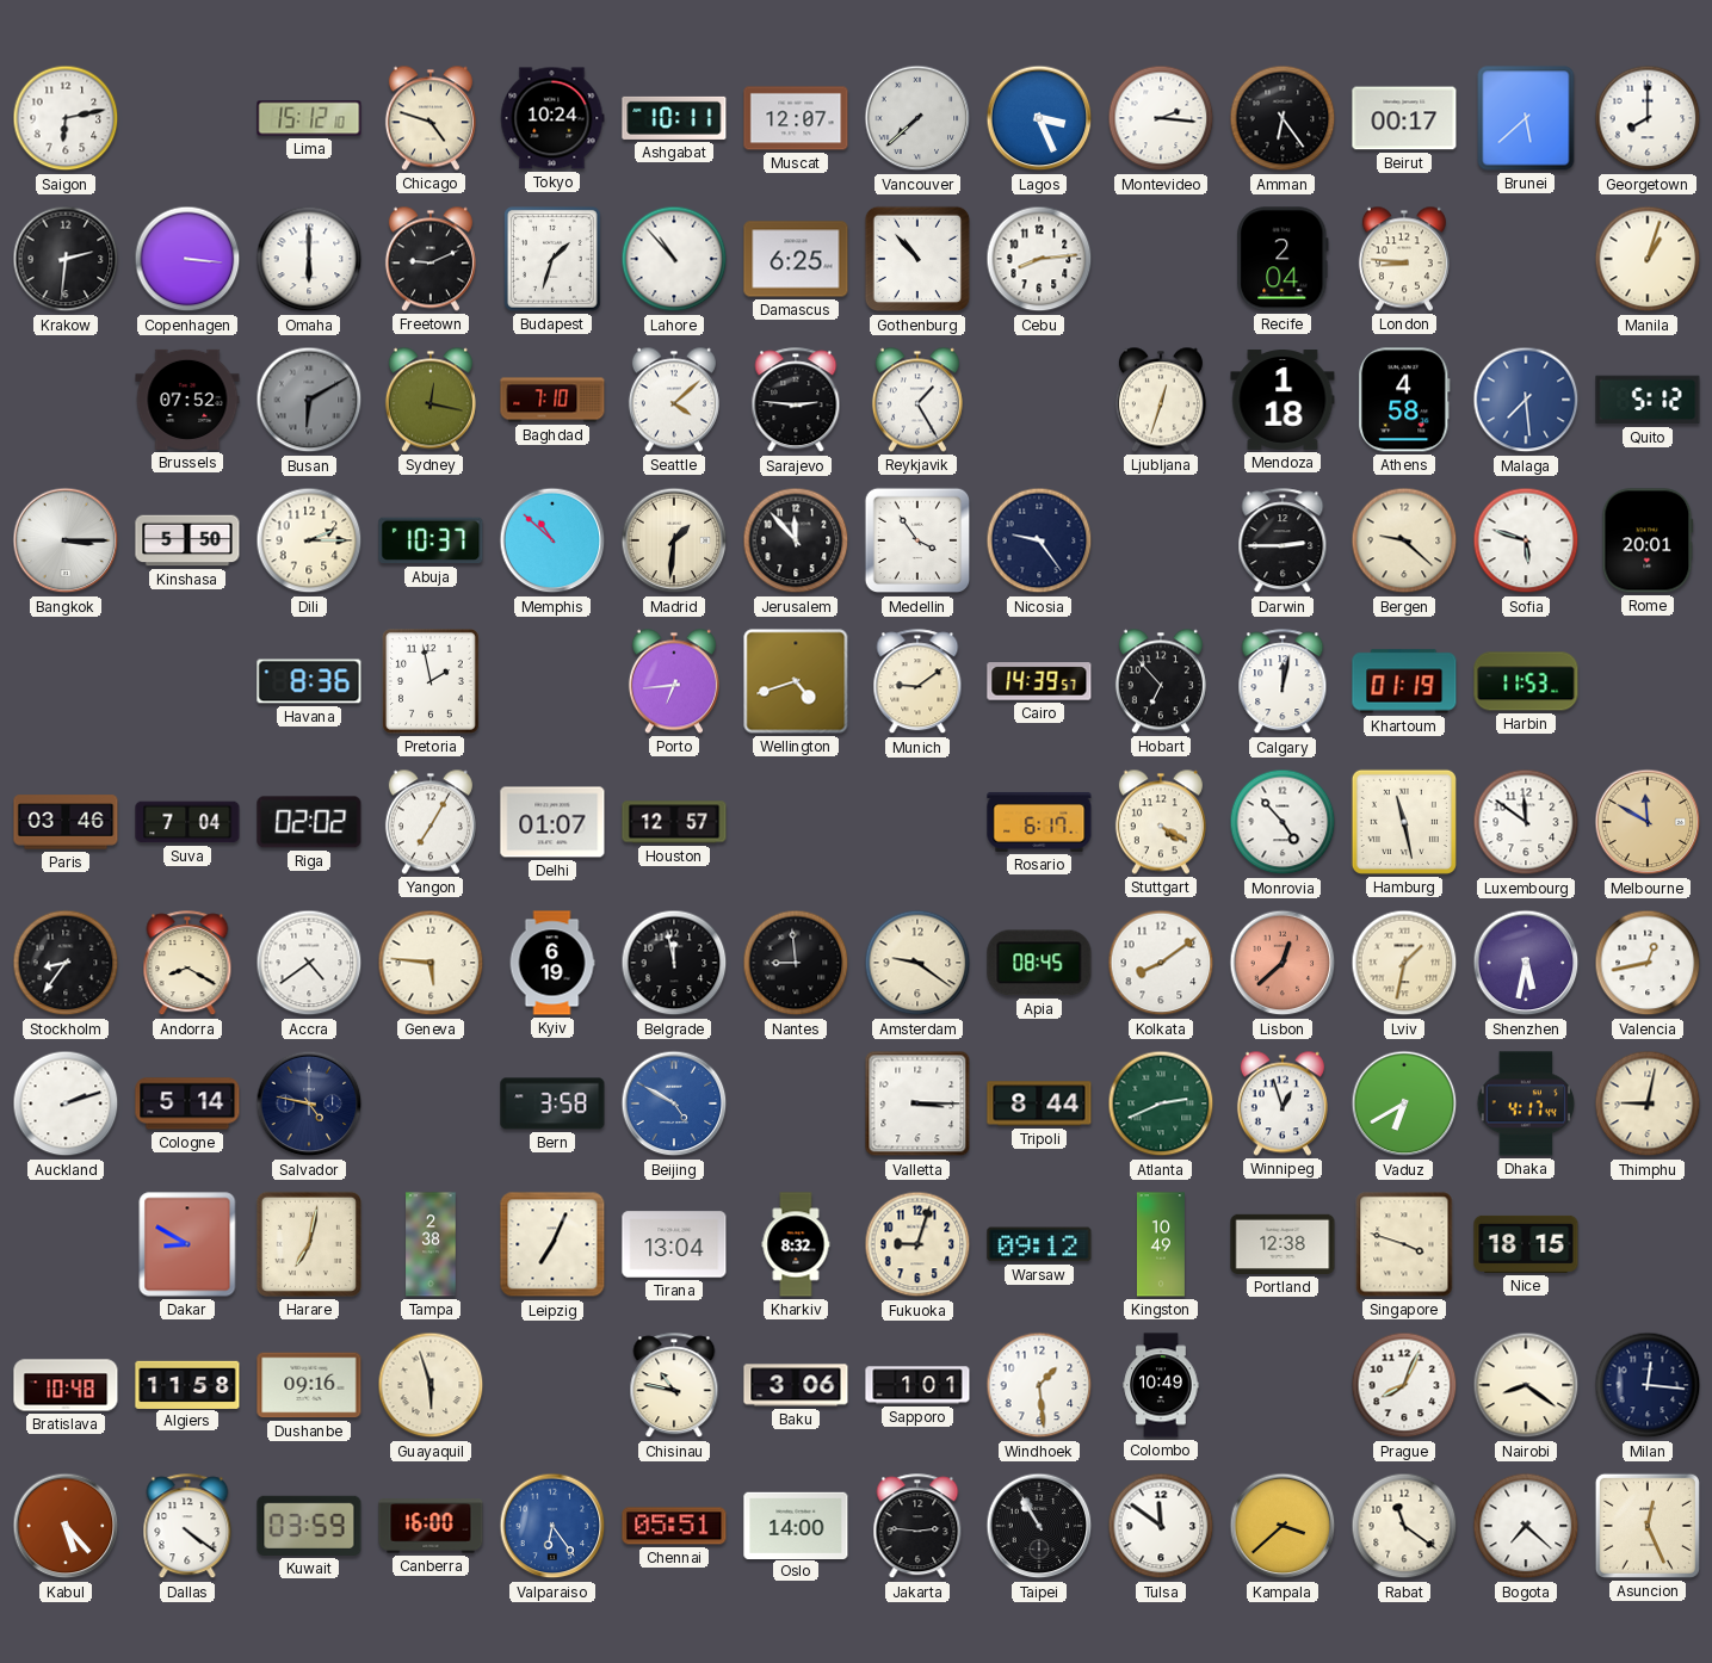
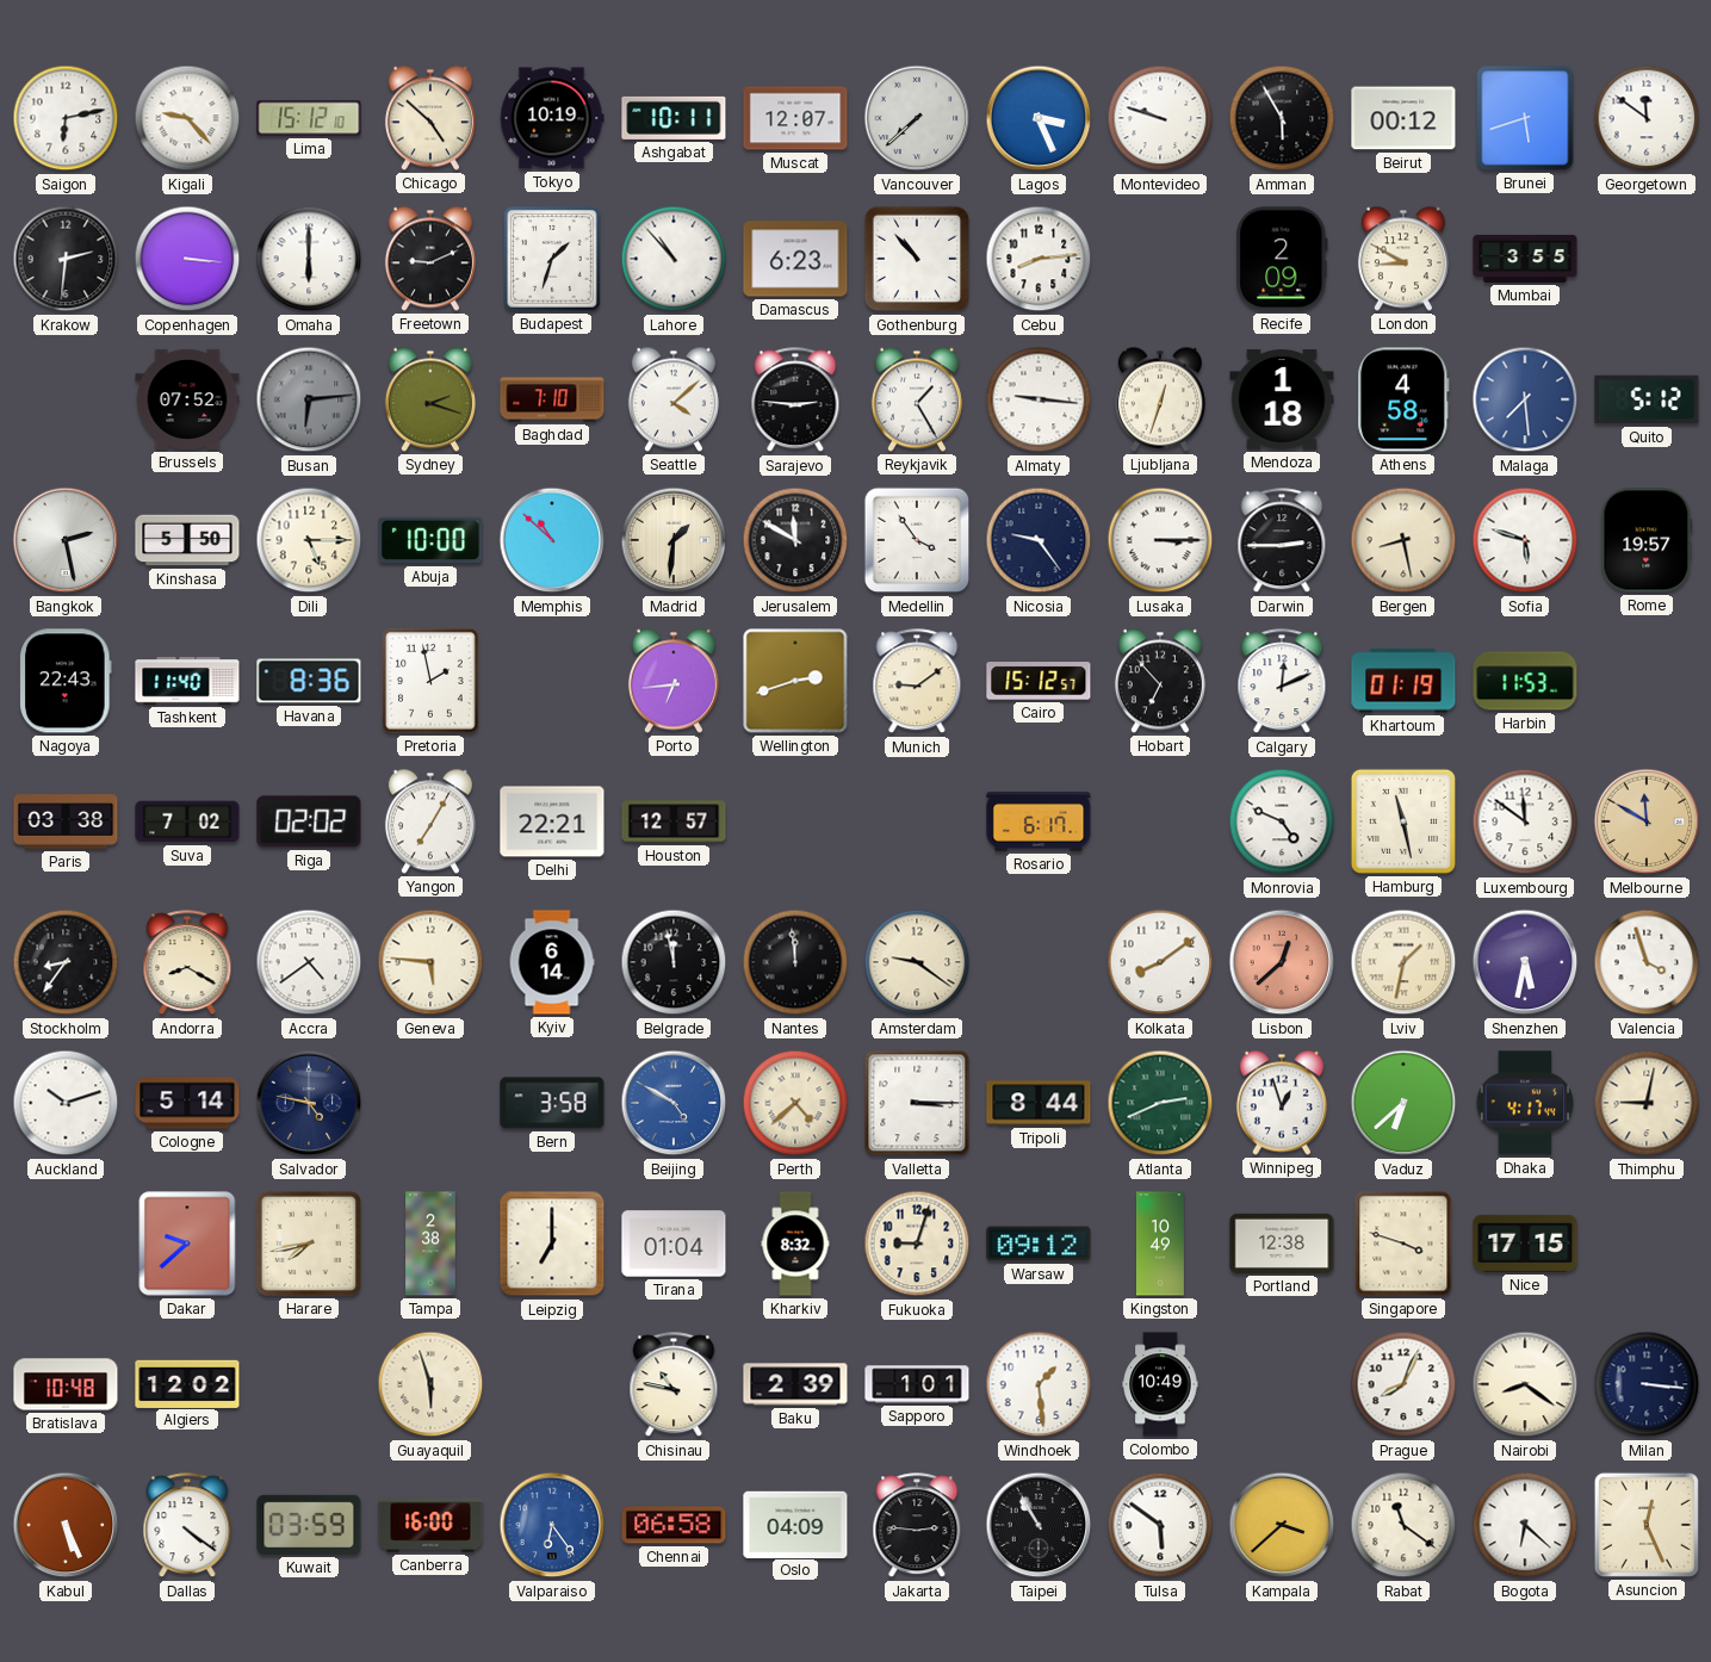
Kigali: none -> 9:23
Chicago: 4:48 -> 4:52
Tokyo: 10:24 -> 10:19
Montevideo: 2:16 -> 9:48
Amman: 6:24 -> 5:55
Beirut: 00:17 -> 00:12
Brunei: 5:38 -> 5:42
Georgetown: 8:00 -> 11:51
Damascus: 6:25 -> 6:23
Recife: 2:04 -> 2:09
London: 8:46 -> 8:50
Mumbai: none -> 3:55
Manila: 1:03 -> none
Busan: 6:10 -> 6:14
Sydney: 12:17 -> 2:18
Almaty: none -> 9:16
Bangkok: 3:15 -> 2:28
Dili: 2:15 -> 5:15
Abuja: 10:37 -> 10:00
Jerusalem: 11:53 -> 11:50
Lusaka: none -> 3:15
Bergen: 9:22 -> 8:28
Rome: 20:01 -> 19:57
Nagoya: none -> 22:43
Tashkent: none -> 11:40
Wellington: 4:42 -> 2:42
Cairo: 14:39 -> 15:12
Calgary: 12:02 -> 12:11
Paris: 03:46 -> 03:38
Suva: 7:04 -> 7:02
Delhi: 01:07 -> 22:21
Stuttgart: 4:20 -> none
Monrovia: 4:53 -> 4:49
Kyiv: 6:19 -> 6:14
Nantes: 8:59 -> 11:59
Apia: 08:45 -> none
Valencia: 12:43 -> 3:57
Auckland: 2:12 -> 10:12
Perth: none -> 4:38
Vaduz: 6:40 -> 6:38
Dakar: 8:50 -> 9:38
Harare: 7:02 -> 7:43
Leipzig: 7:04 -> 7:00
Tirana: 13:04 -> 01:04
Nice: 18:15 -> 17:15
Algiers: 11:58 -> 12:02
Dushanbe: 09:16 -> none
Baku: 3:06 -> 2:39
Milan: 12:16 -> 3:16
Kabul: 5:23 -> 5:26
Chennai: 05:51 -> 06:58
Oslo: 14:00 -> 04:09
Tulsa: 11:51 -> 5:51
Bogota: 7:22 -> 6:22
